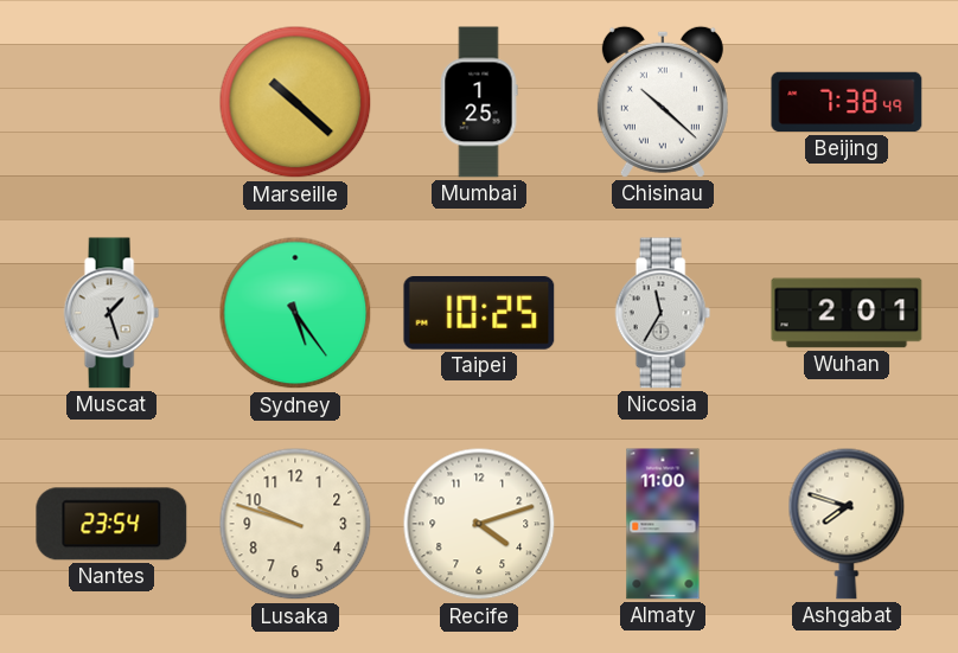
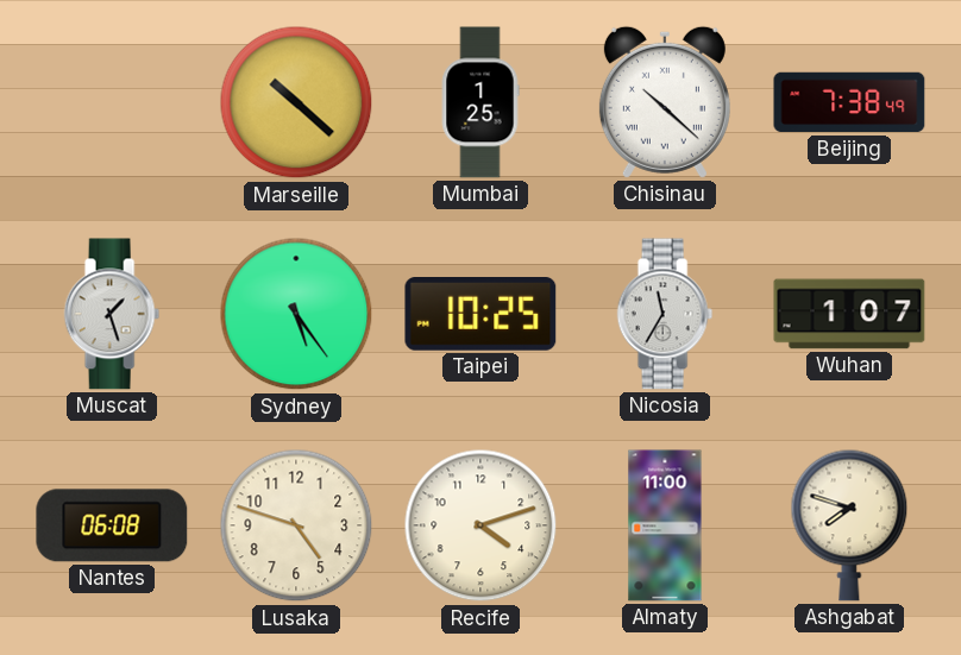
Wuhan: 2:01 -> 1:07
Nantes: 23:54 -> 06:08
Lusaka: 9:48 -> 4:48
